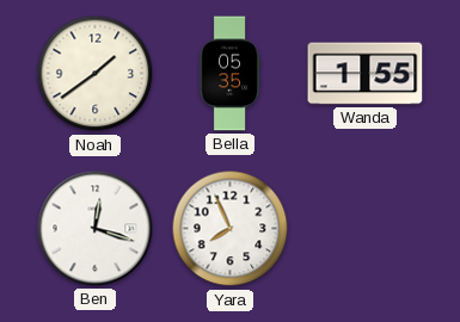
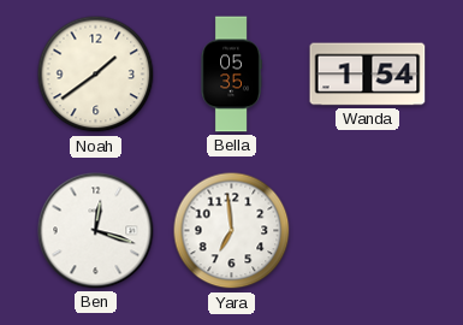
Wanda: 1:55 -> 1:54
Yara: 7:56 -> 6:59
